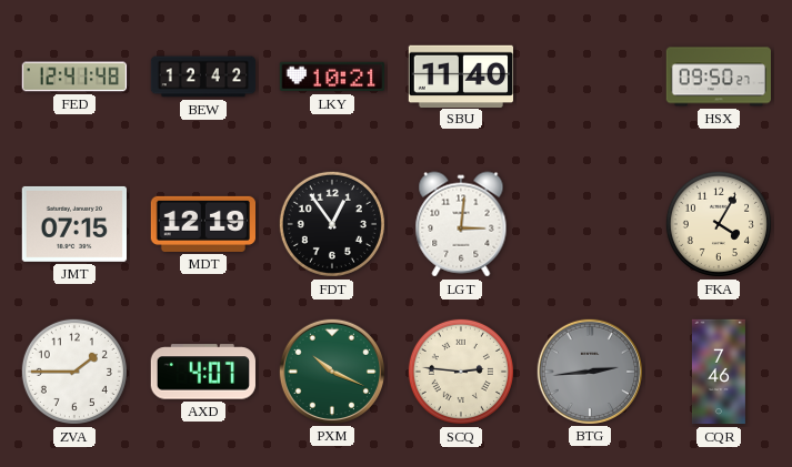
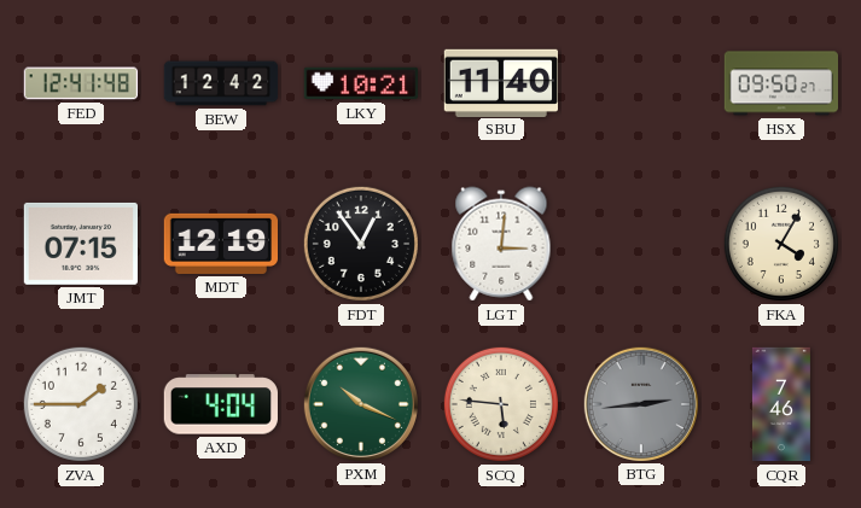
AXD: 4:07 -> 4:04
SCQ: 2:46 -> 5:46
